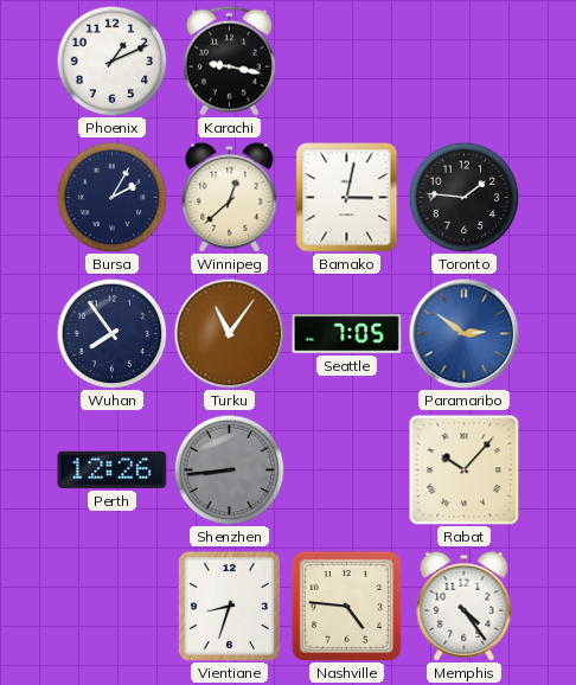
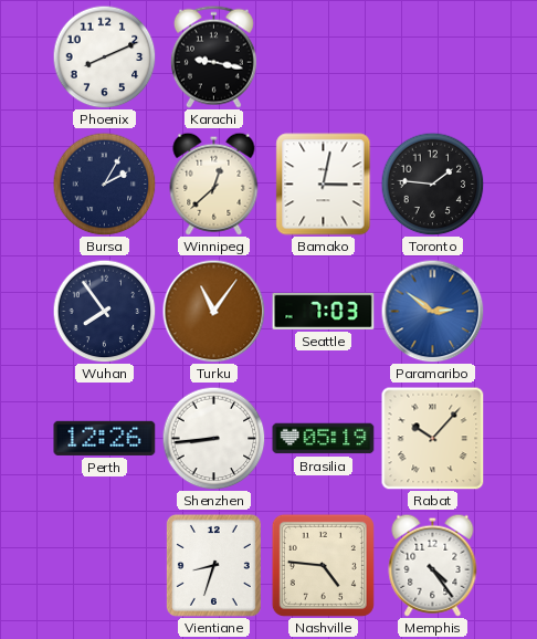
Phoenix: 1:11 -> 8:11
Seattle: 7:05 -> 7:03
Shenzhen dial: grey -> white
Brasilia: none -> 05:19
